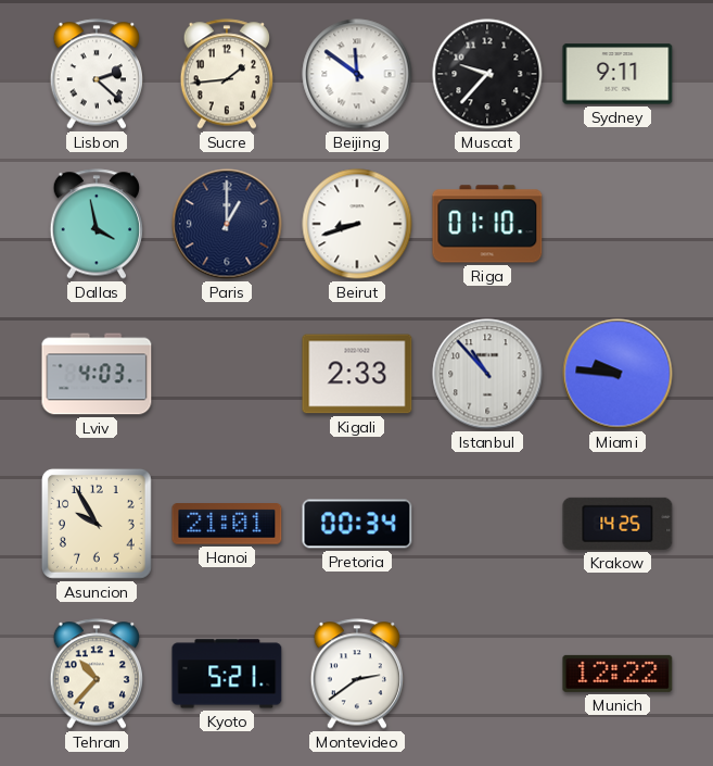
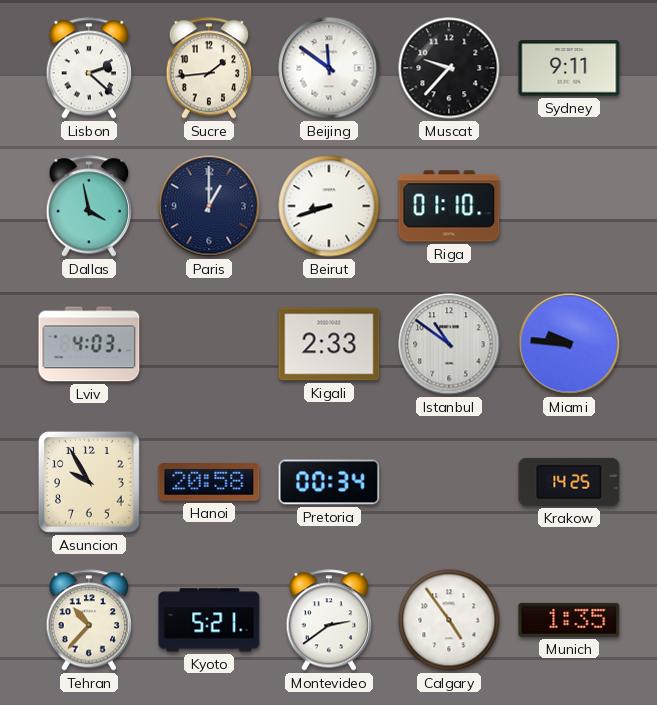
Istanbul: 10:53 -> 10:51
Hanoi: 21:01 -> 20:58
Calgary: none -> 4:54
Munich: 12:22 -> 1:35
